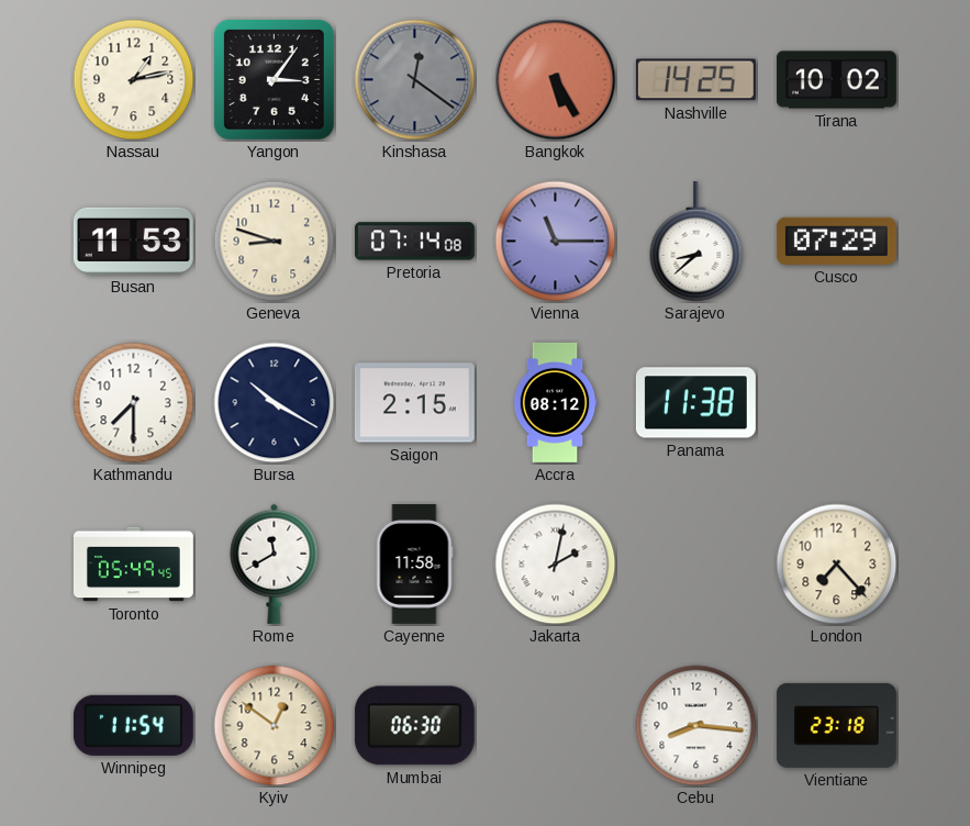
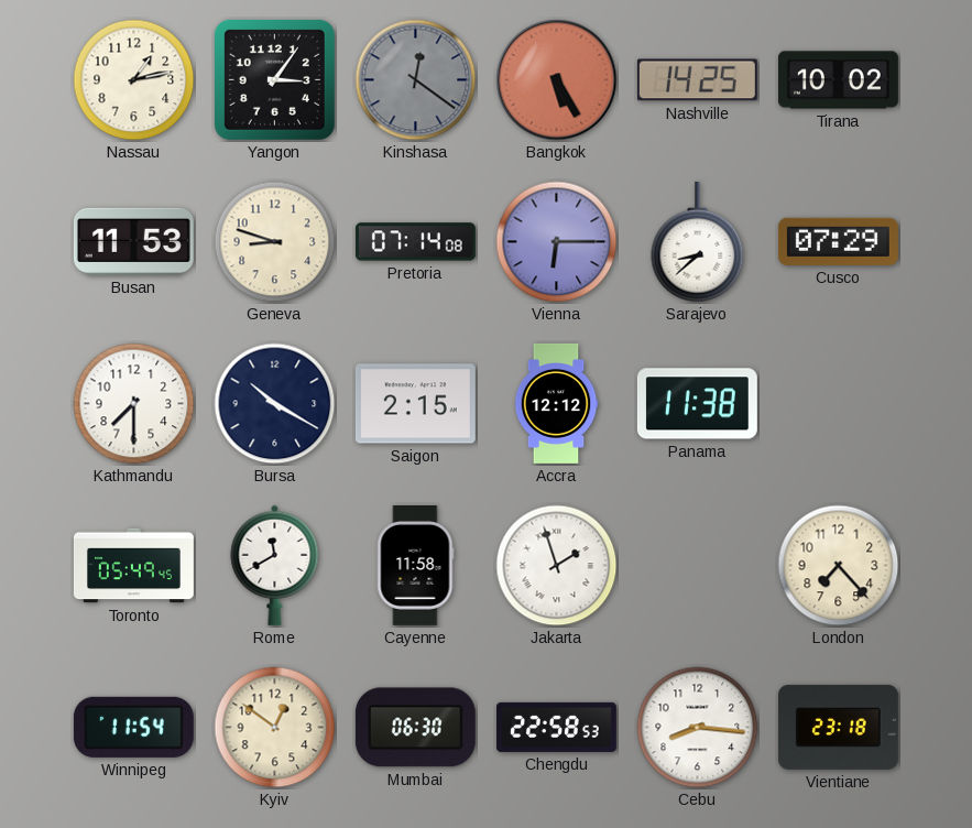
Vienna: 11:15 -> 6:15
Accra: 08:12 -> 12:12
Jakarta: 2:02 -> 1:57
Chengdu: none -> 22:58
